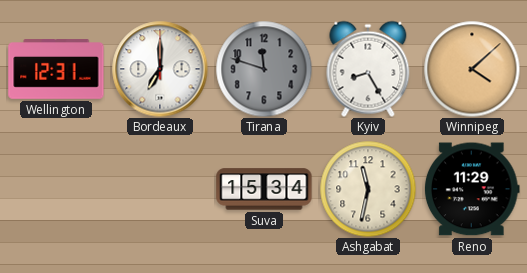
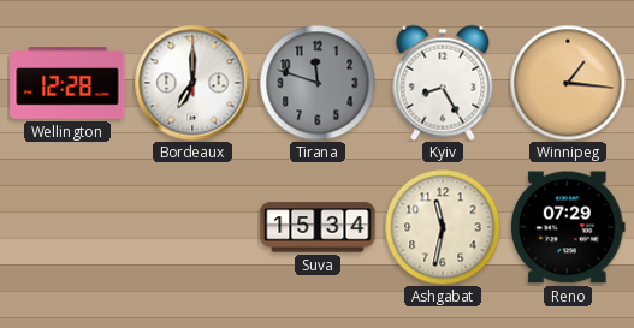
Wellington: 12:31 -> 12:28
Winnipeg: 4:08 -> 1:16
Reno: 11:29 -> 07:29
